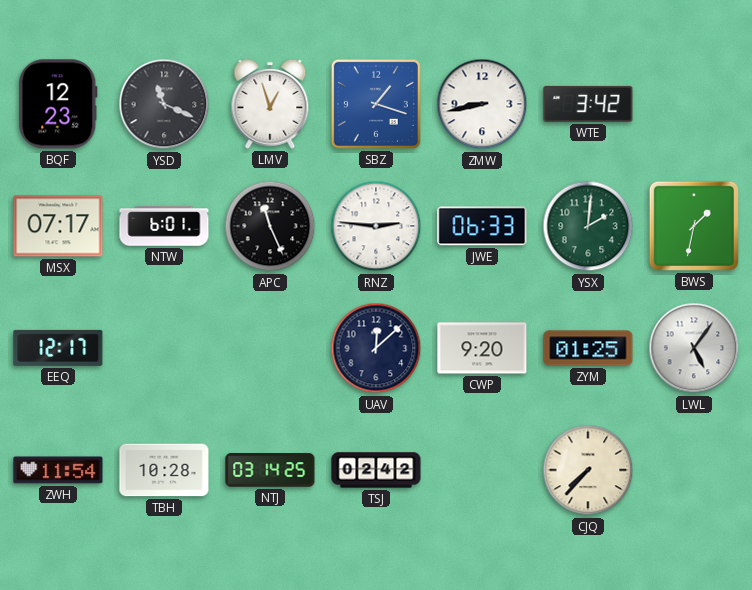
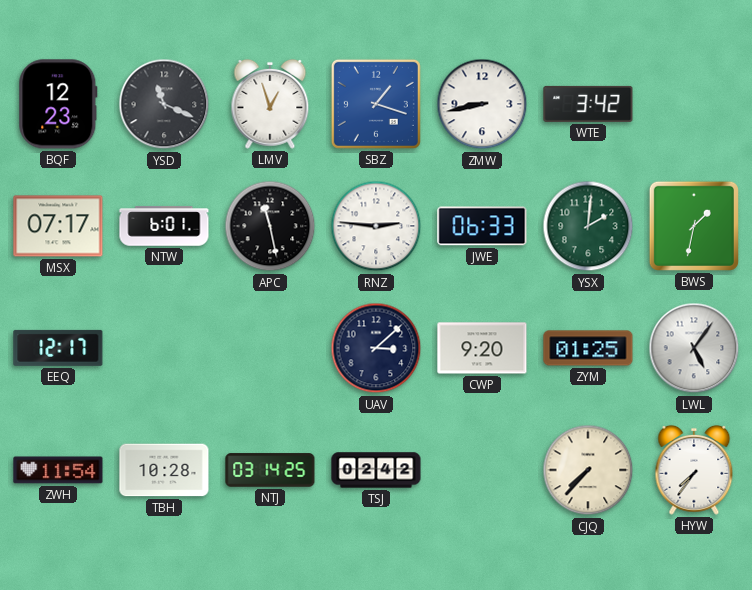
APC: 11:26 -> 11:28
UAV: 12:08 -> 3:08
HYW: none -> 7:36
